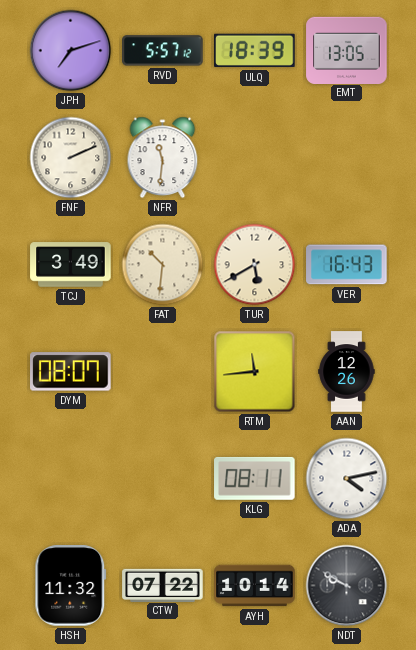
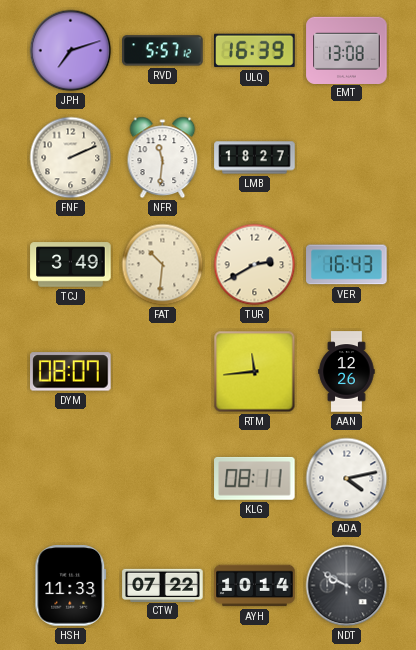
ULQ: 18:39 -> 16:39
EMT: 13:05 -> 13:08
LMB: none -> 18:27
TUR: 5:40 -> 2:40
HSH: 11:32 -> 11:33
